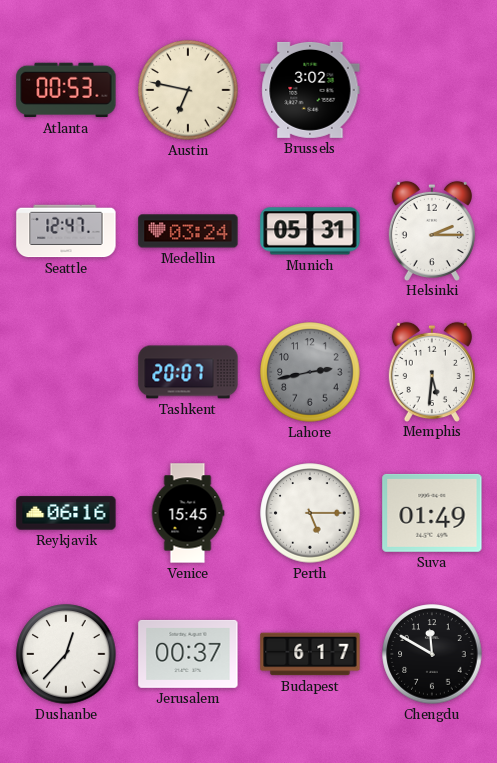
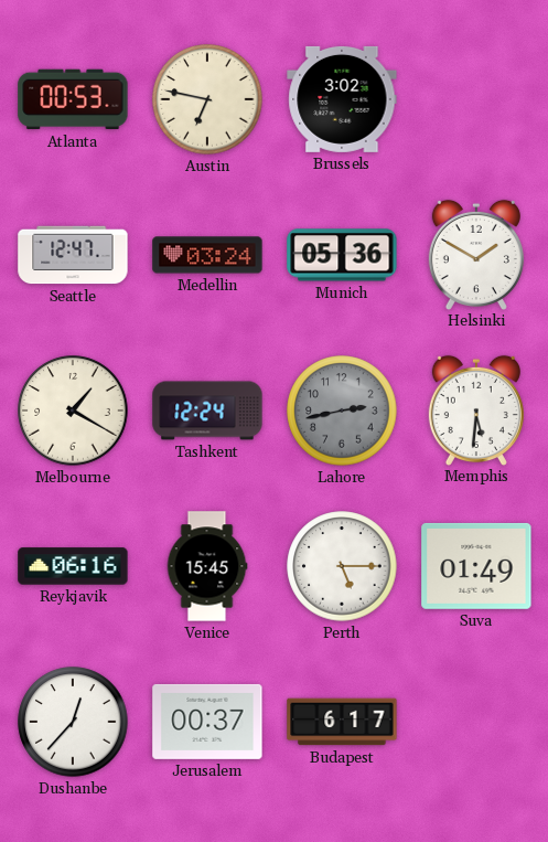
Munich: 05:31 -> 05:36
Helsinki: 2:15 -> 1:50
Melbourne: none -> 1:20
Tashkent: 20:07 -> 12:24
Chengdu: 11:50 -> none
